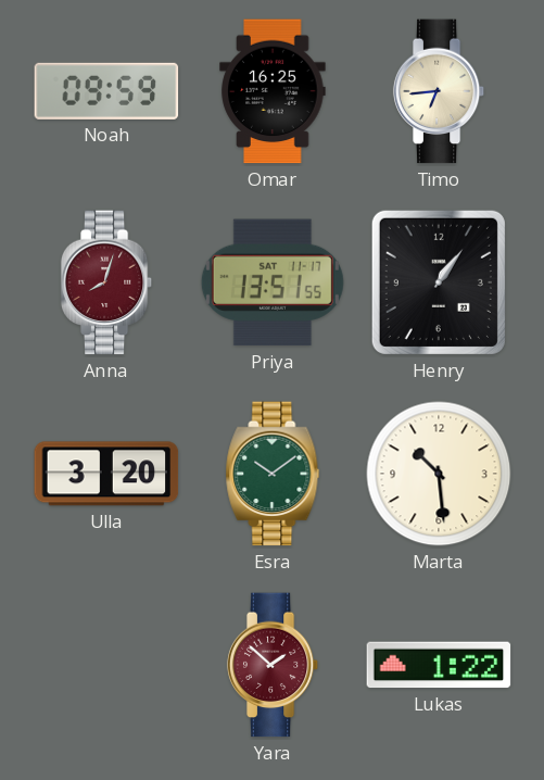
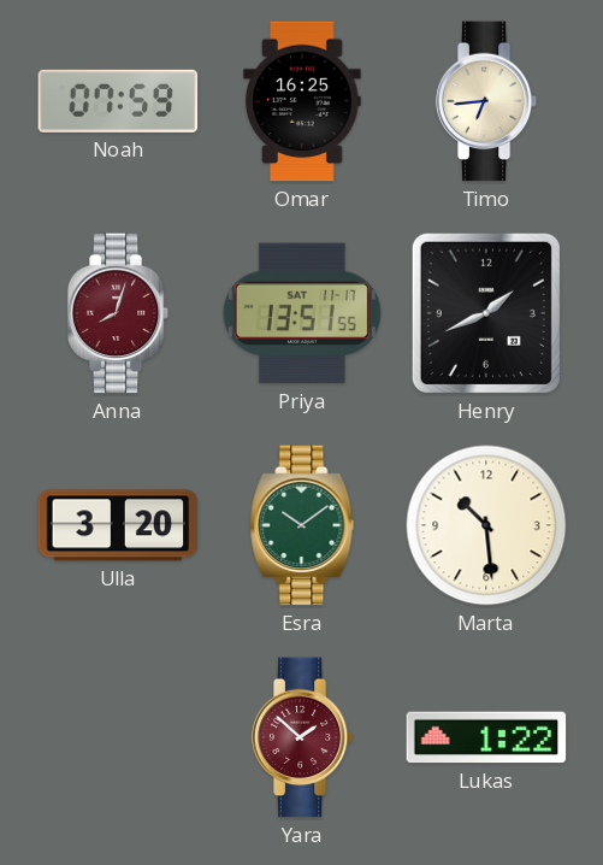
Noah: 09:59 -> 07:59
Henry: 1:06 -> 1:41
